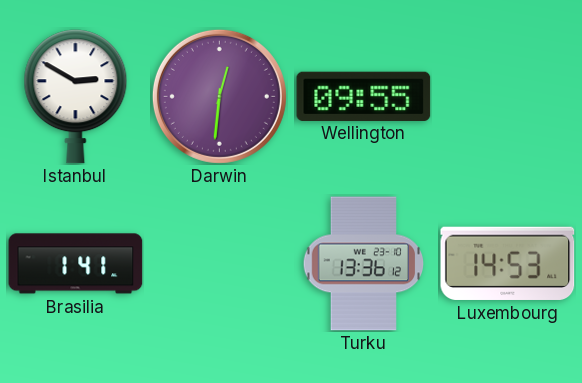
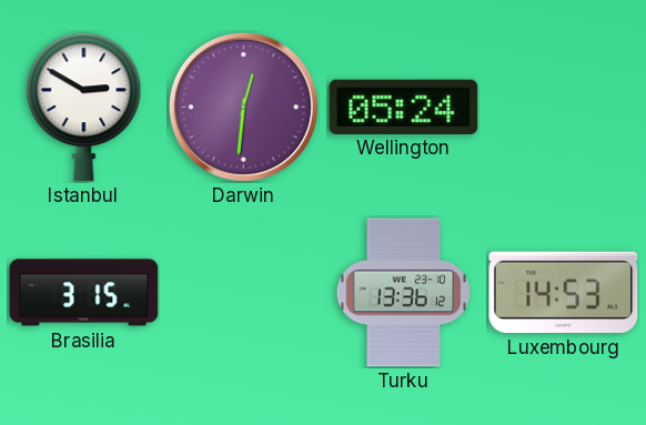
Wellington: 09:55 -> 05:24
Brasilia: 1:41 -> 3:15
